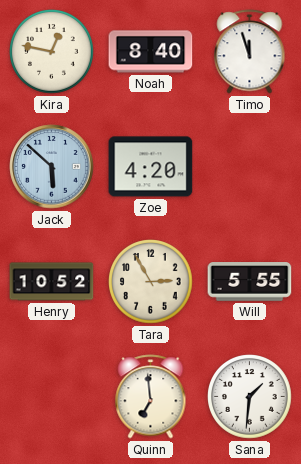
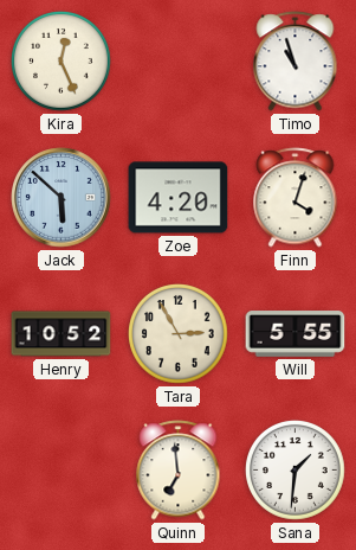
Kira: 12:47 -> 12:26
Noah: 8:40 -> none
Timo: 11:57 -> 10:57
Finn: none -> 4:03
